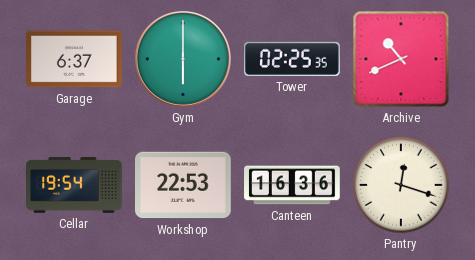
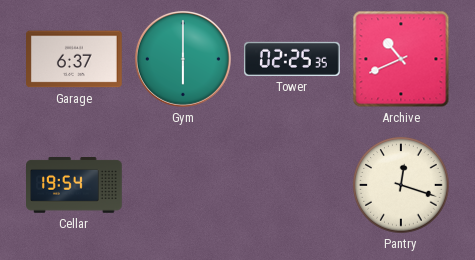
Workshop: 22:53 -> none
Canteen: 16:36 -> none
